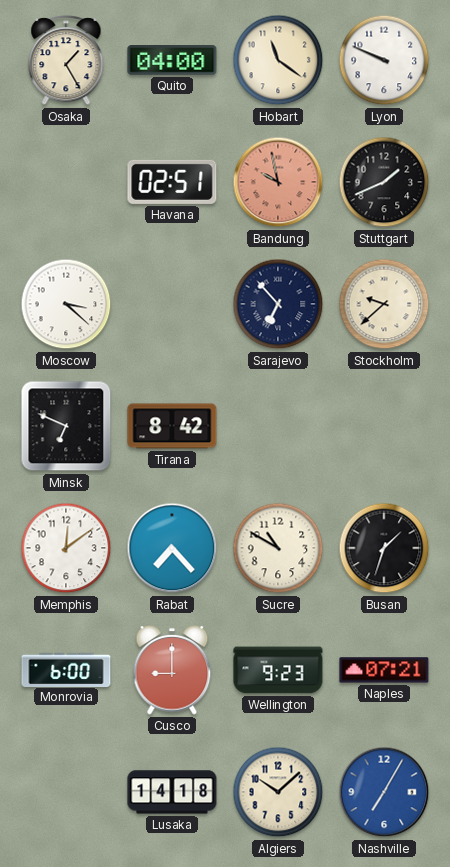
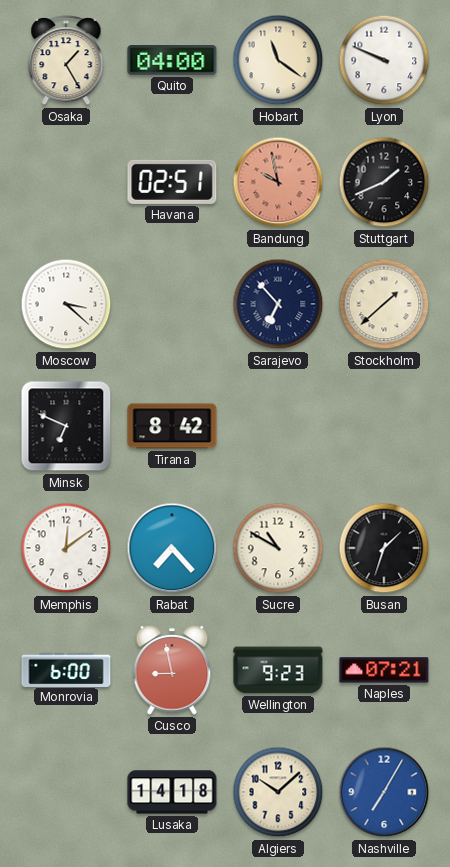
Stockholm: 9:38 -> 1:38
Cusco: 9:00 -> 8:58
